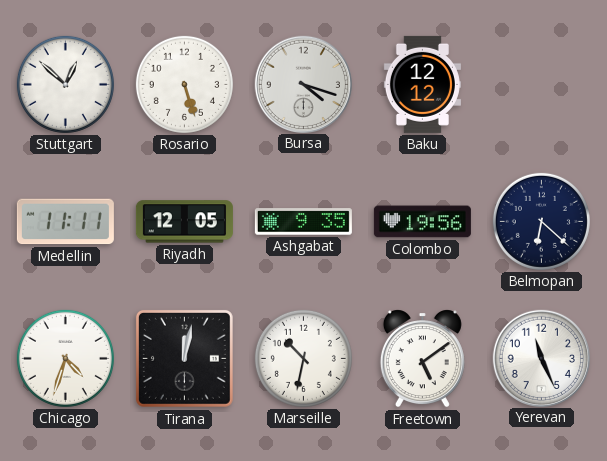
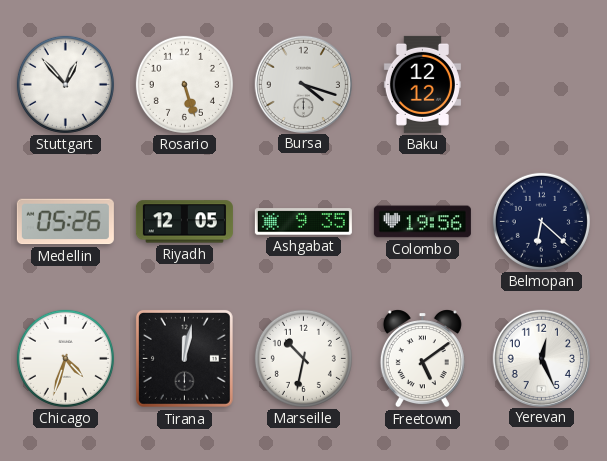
Stuttgart: 12:52 -> 12:53
Medellin: 11:11 -> 05:26
Yerevan: 11:26 -> 12:26
